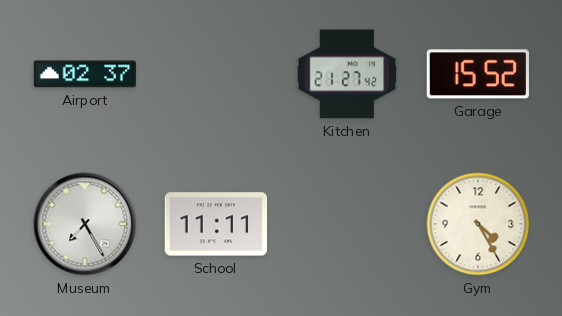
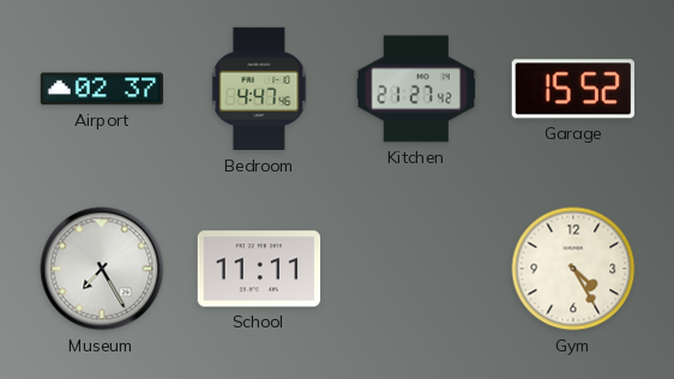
Bedroom: none -> 4:47
